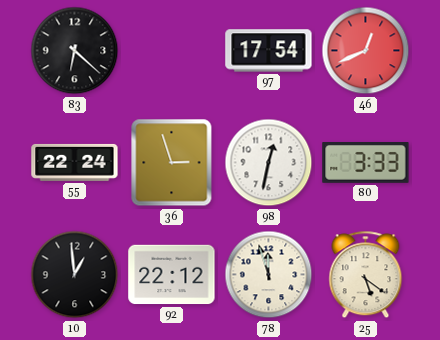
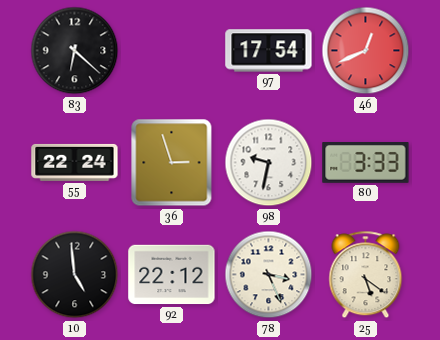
98: 12:32 -> 9:32
10: 12:59 -> 4:59
78: 11:57 -> 3:26
